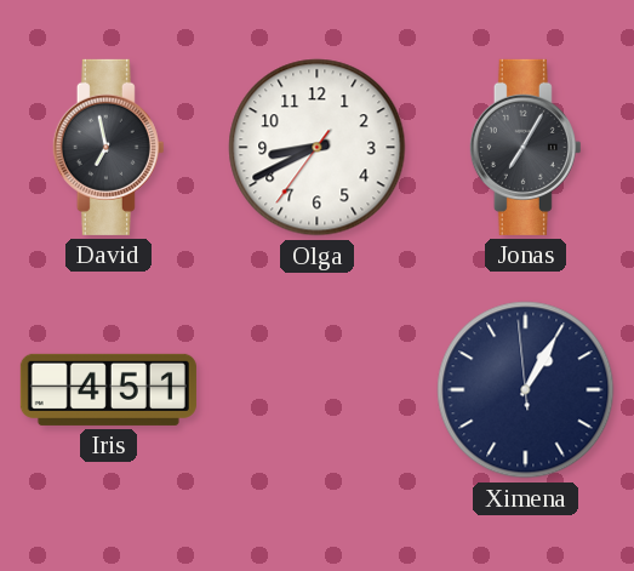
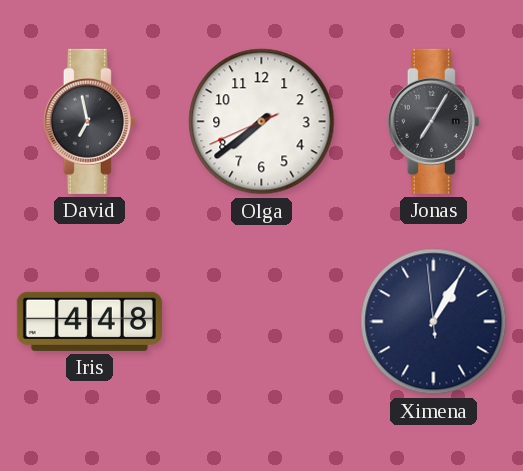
Olga: 8:40 -> 7:38
Iris: 4:51 -> 4:48
